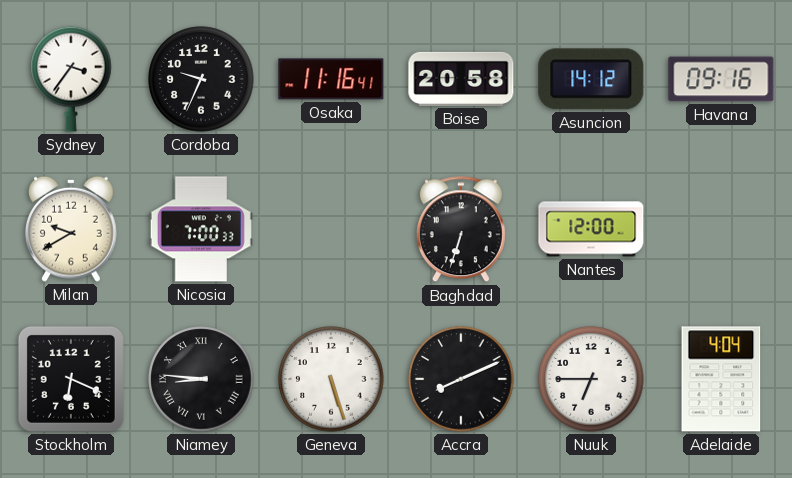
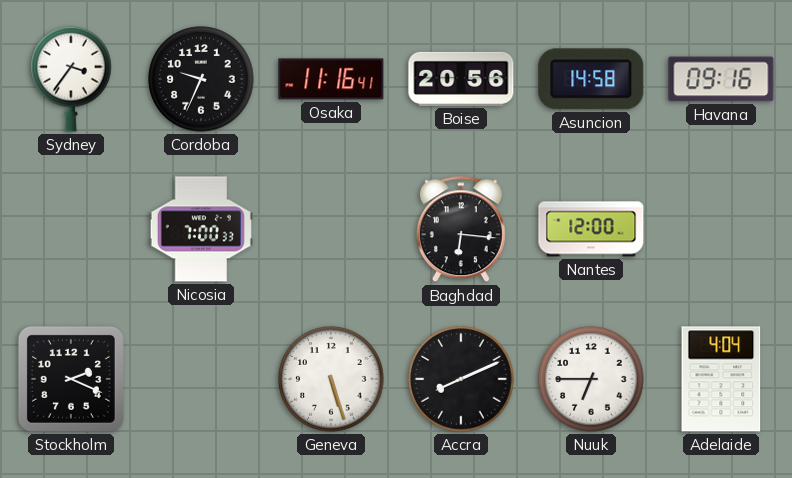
Boise: 20:58 -> 20:56
Asuncion: 14:12 -> 14:58
Milan: 9:40 -> none
Baghdad: 6:33 -> 6:16
Stockholm: 6:19 -> 2:19
Niamey: 8:46 -> none
